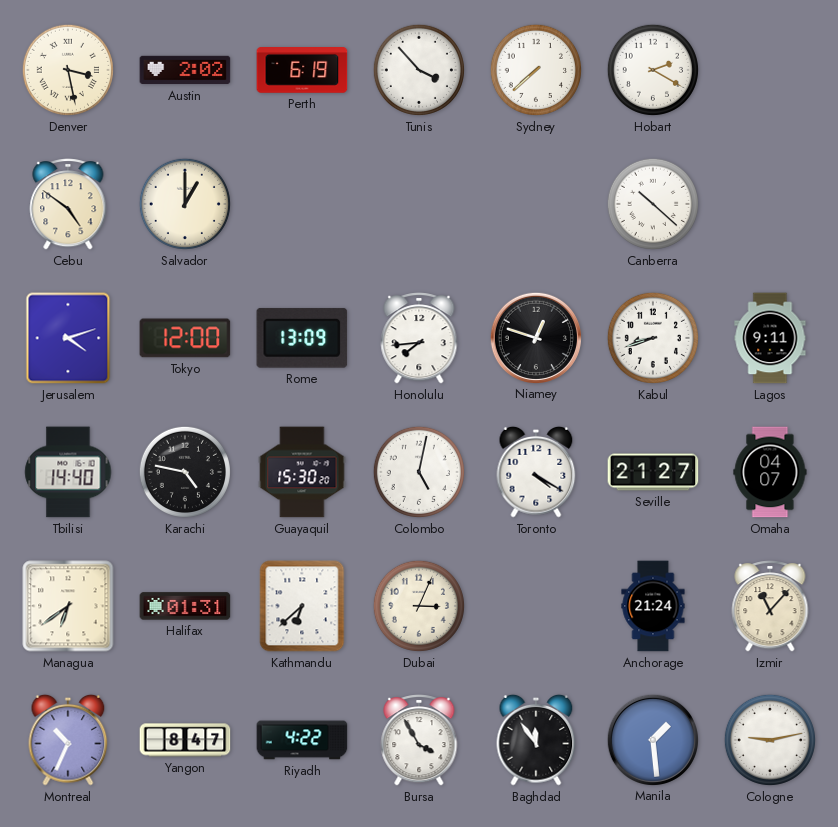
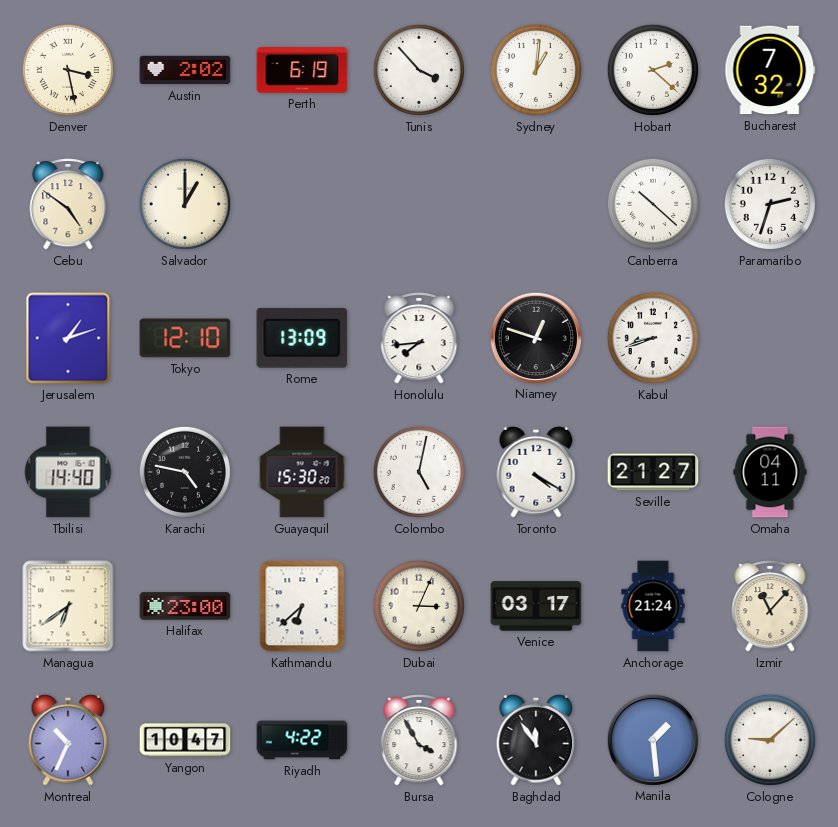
Sydney: 7:38 -> 1:01
Hobart: 2:20 -> 2:22
Bucharest: none -> 7:32
Paramaribo: none -> 2:33
Jerusalem: 4:12 -> 1:12
Tokyo: 12:00 -> 12:10
Lagos: 9:11 -> none
Omaha: 04:07 -> 04:11
Halifax: 01:31 -> 23:00
Venice: none -> 03:17
Yangon: 8:47 -> 10:47
Cologne: 9:13 -> 9:08
